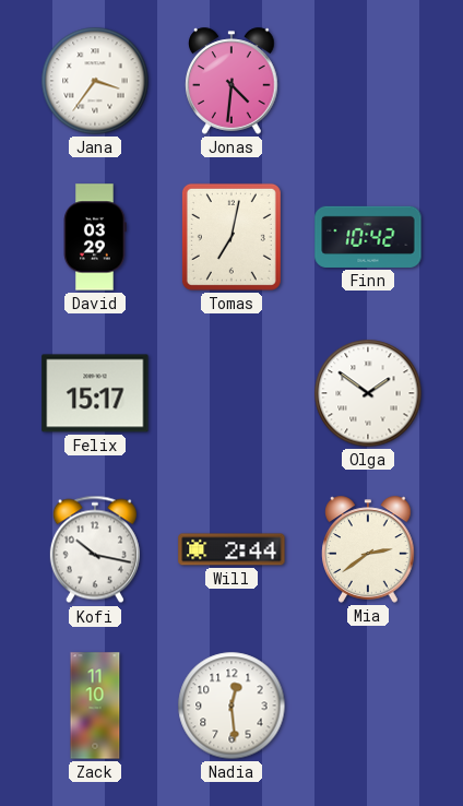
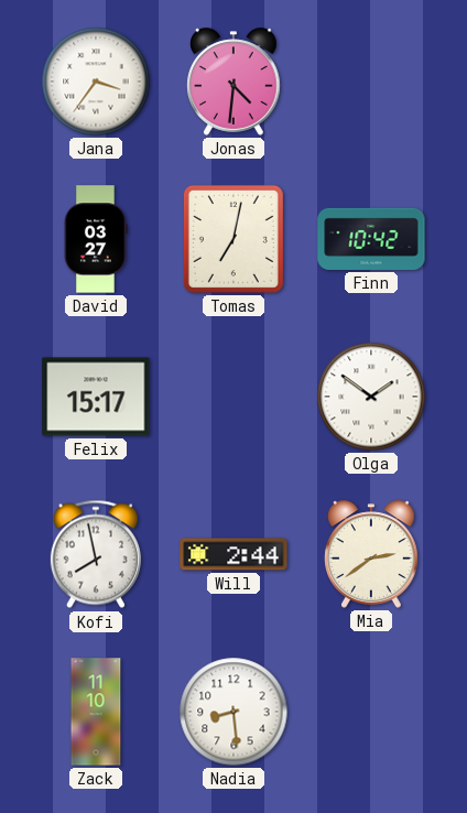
David: 03:29 -> 03:27
Kofi: 10:17 -> 7:58
Nadia: 12:29 -> 8:29
